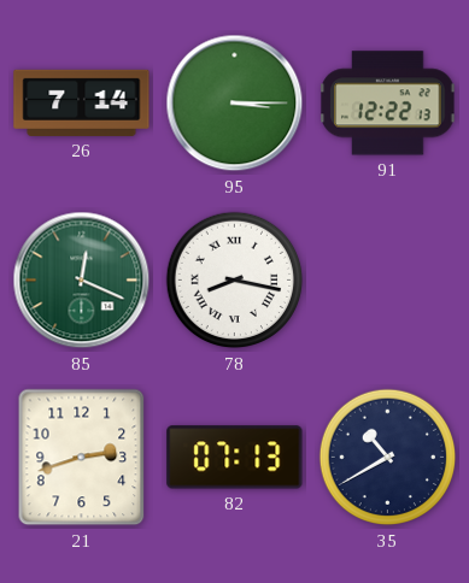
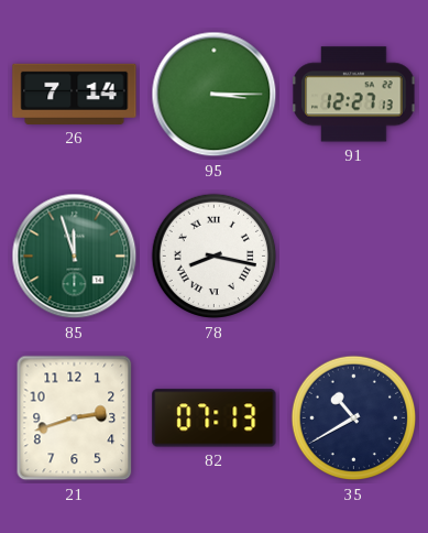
91: 12:22 -> 12:27
85: 12:19 -> 11:57
